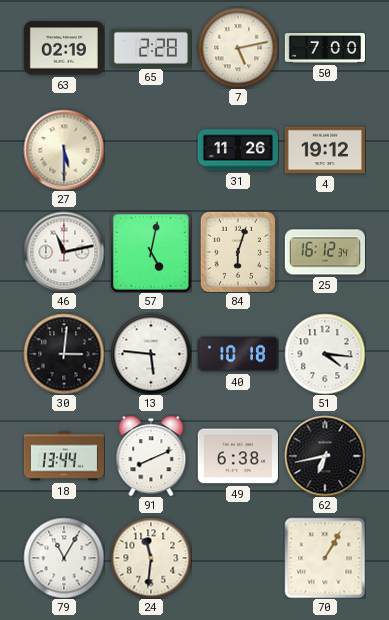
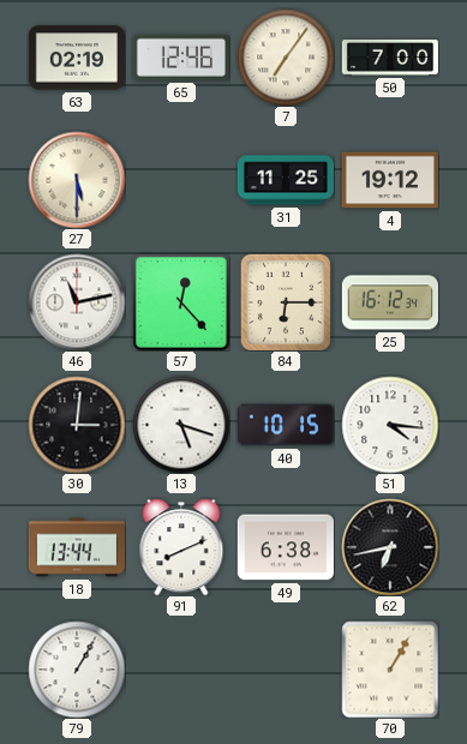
65: 2:28 -> 12:46
7: 5:13 -> 7:06
31: 11:26 -> 11:25
57: 5:02 -> 12:23
84: 6:03 -> 6:15
13: 5:46 -> 5:18
40: 10:18 -> 10:15
79: 11:05 -> 1:05
24: 11:31 -> none
